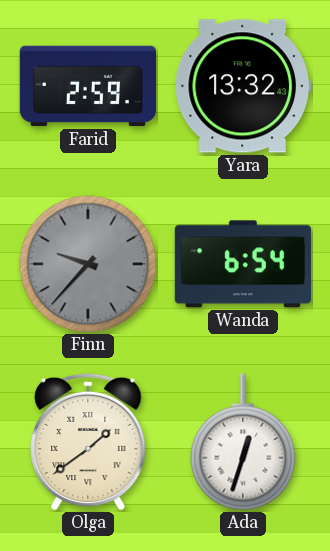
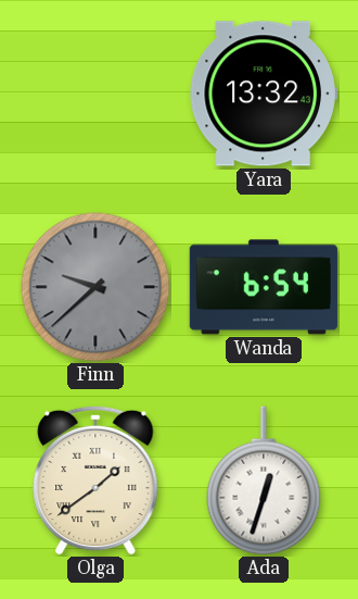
Farid: 2:59 -> none
Finn: 9:37 -> 9:38
